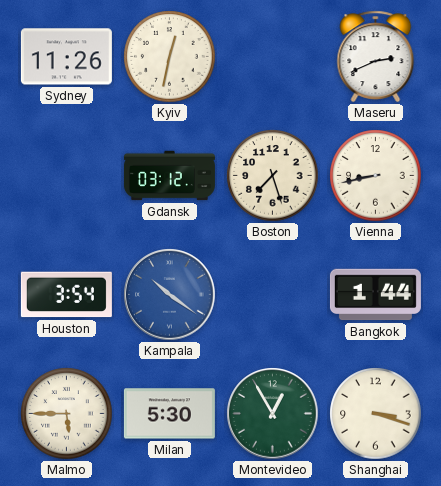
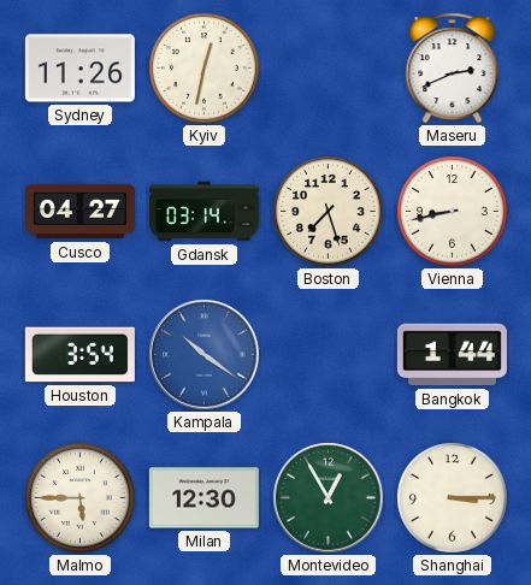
Cusco: none -> 04:27
Gdansk: 03:12 -> 03:14
Milan: 5:30 -> 12:30
Shanghai: 3:18 -> 3:15
